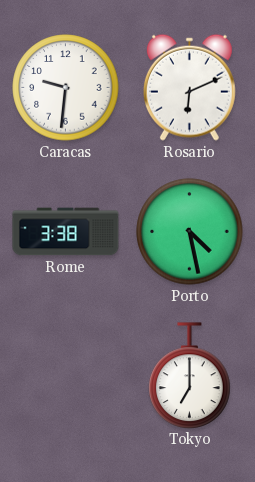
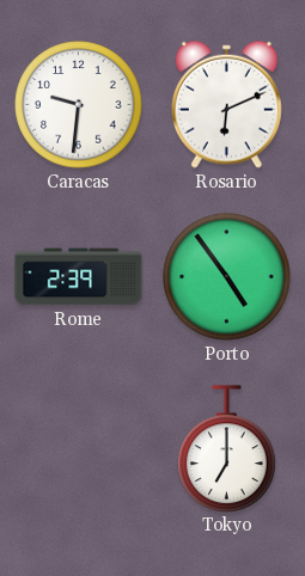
Rome: 3:38 -> 2:39
Porto: 4:28 -> 4:54
